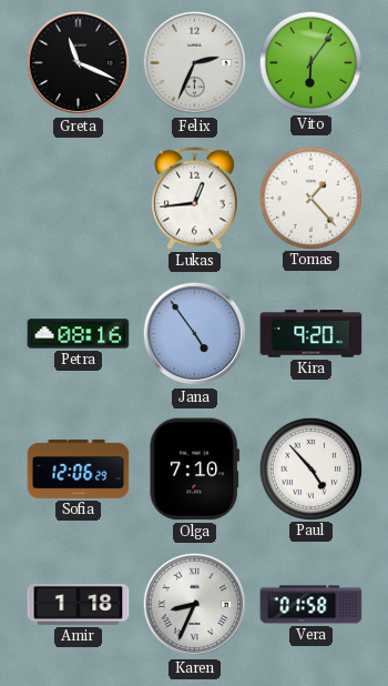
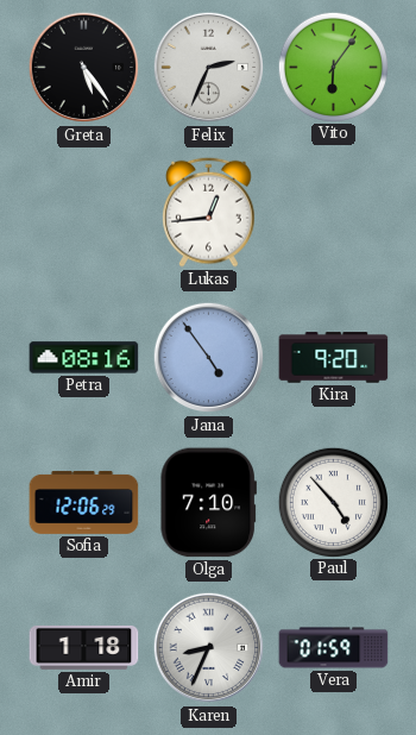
Greta: 11:19 -> 5:24
Tomas: 1:23 -> none
Vera: 01:58 -> 01:59
